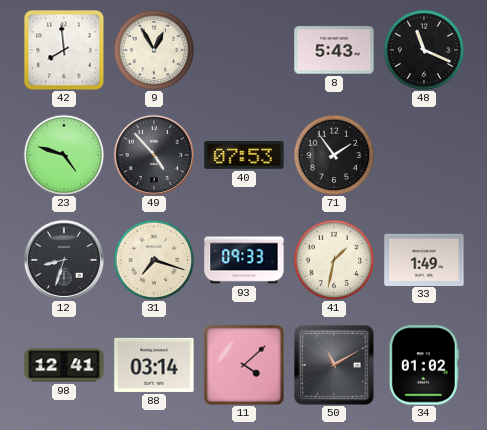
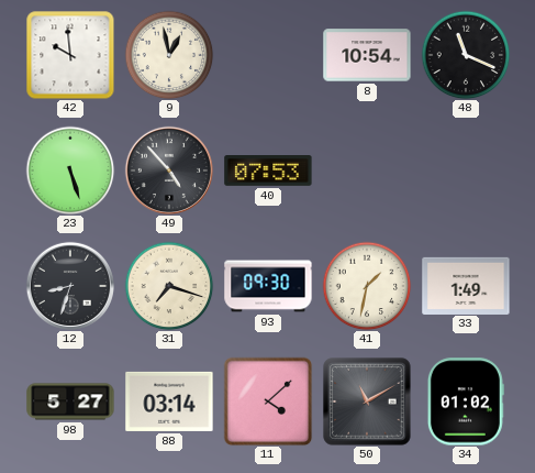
42: 7:59 -> 9:59
9: 12:55 -> 12:58
8: 5:43 -> 10:54
23: 4:48 -> 5:27
71: 1:54 -> none
93: 09:33 -> 09:30
98: 12:41 -> 5:27
